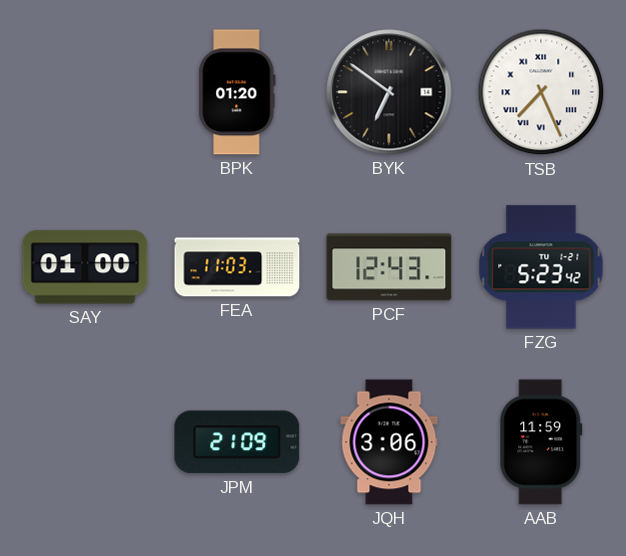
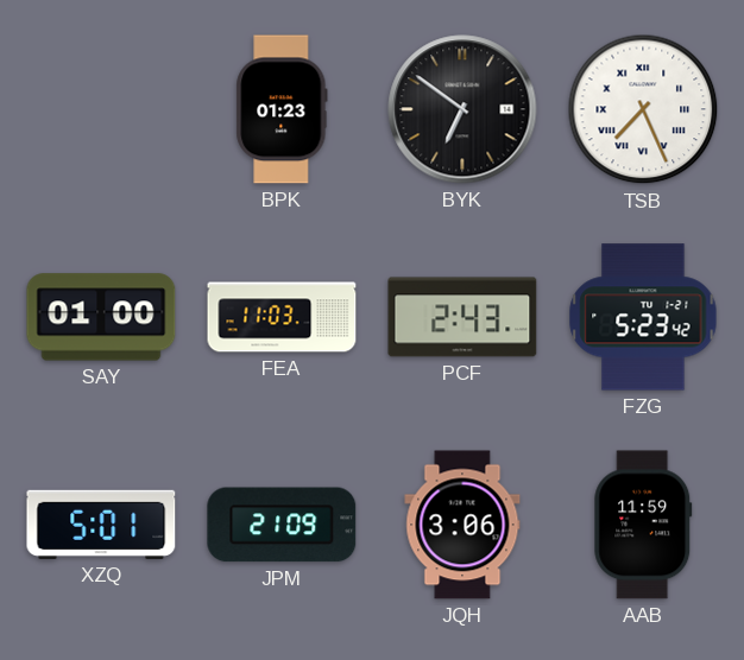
BPK: 01:20 -> 01:23
PCF: 12:43 -> 2:43
XZQ: none -> 5:01
